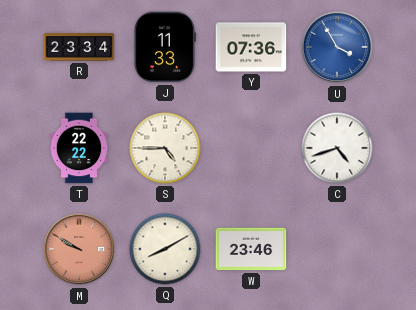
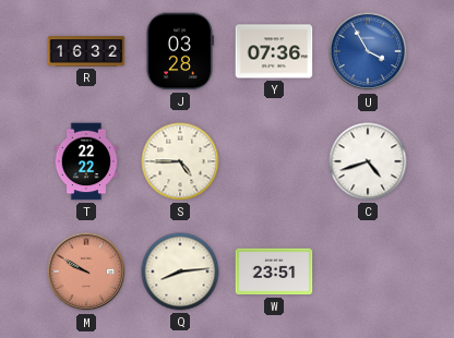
R: 23:34 -> 16:32
J: 11:33 -> 03:28
Q: 8:10 -> 8:14
W: 23:46 -> 23:51
